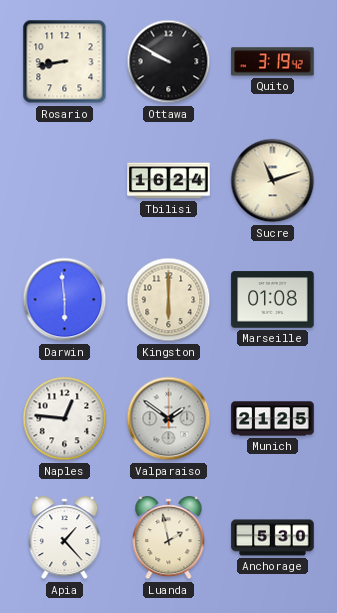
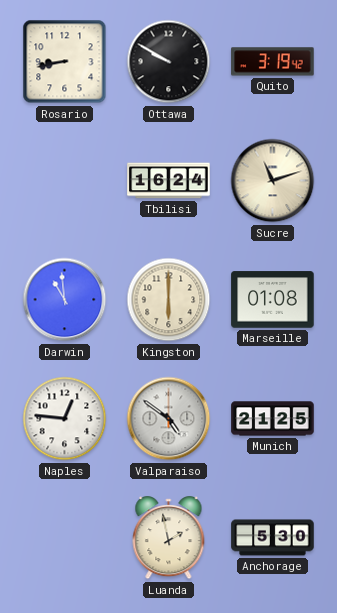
Darwin: 5:59 -> 10:59
Valparaiso: 1:51 -> 4:51
Apia: 1:23 -> none
